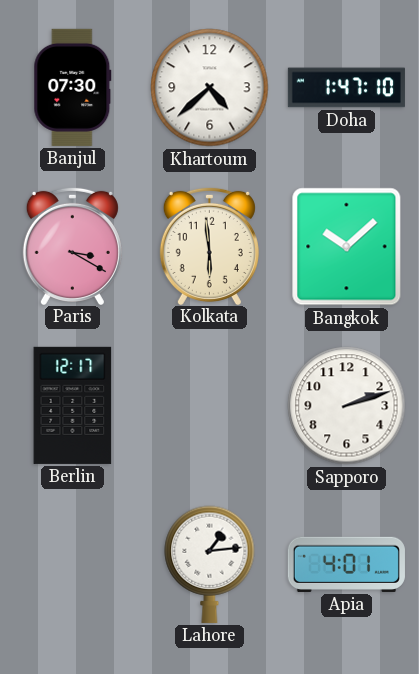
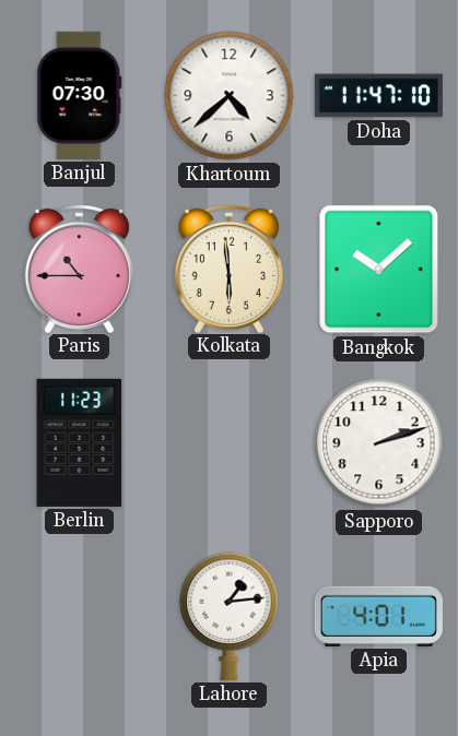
Doha: 1:47 -> 11:47
Paris: 3:20 -> 10:45
Berlin: 12:17 -> 11:23
